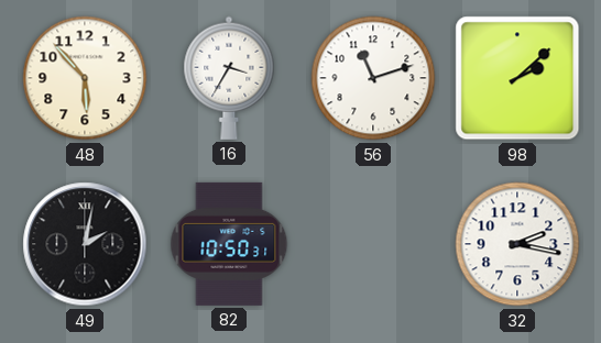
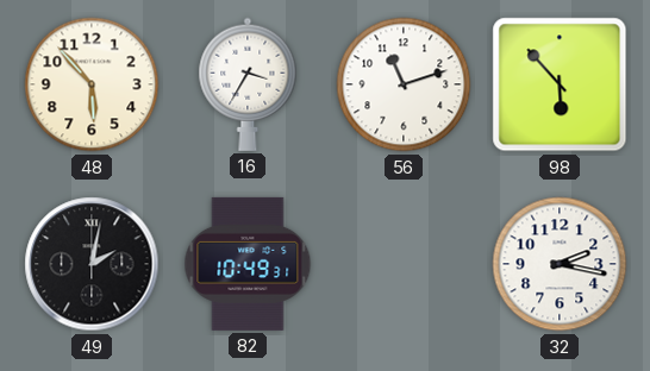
98: 2:08 -> 5:53
82: 10:50 -> 10:49
